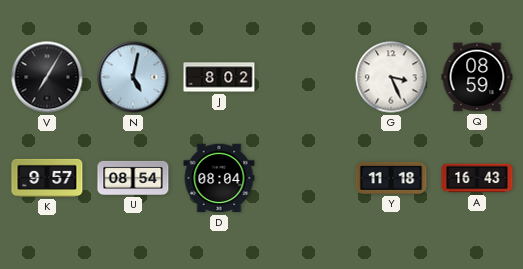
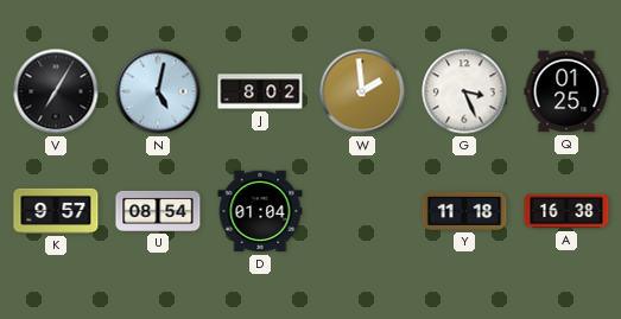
W: none -> 1:59
Q: 08:59 -> 01:25
D: 08:04 -> 01:04
A: 16:43 -> 16:38
